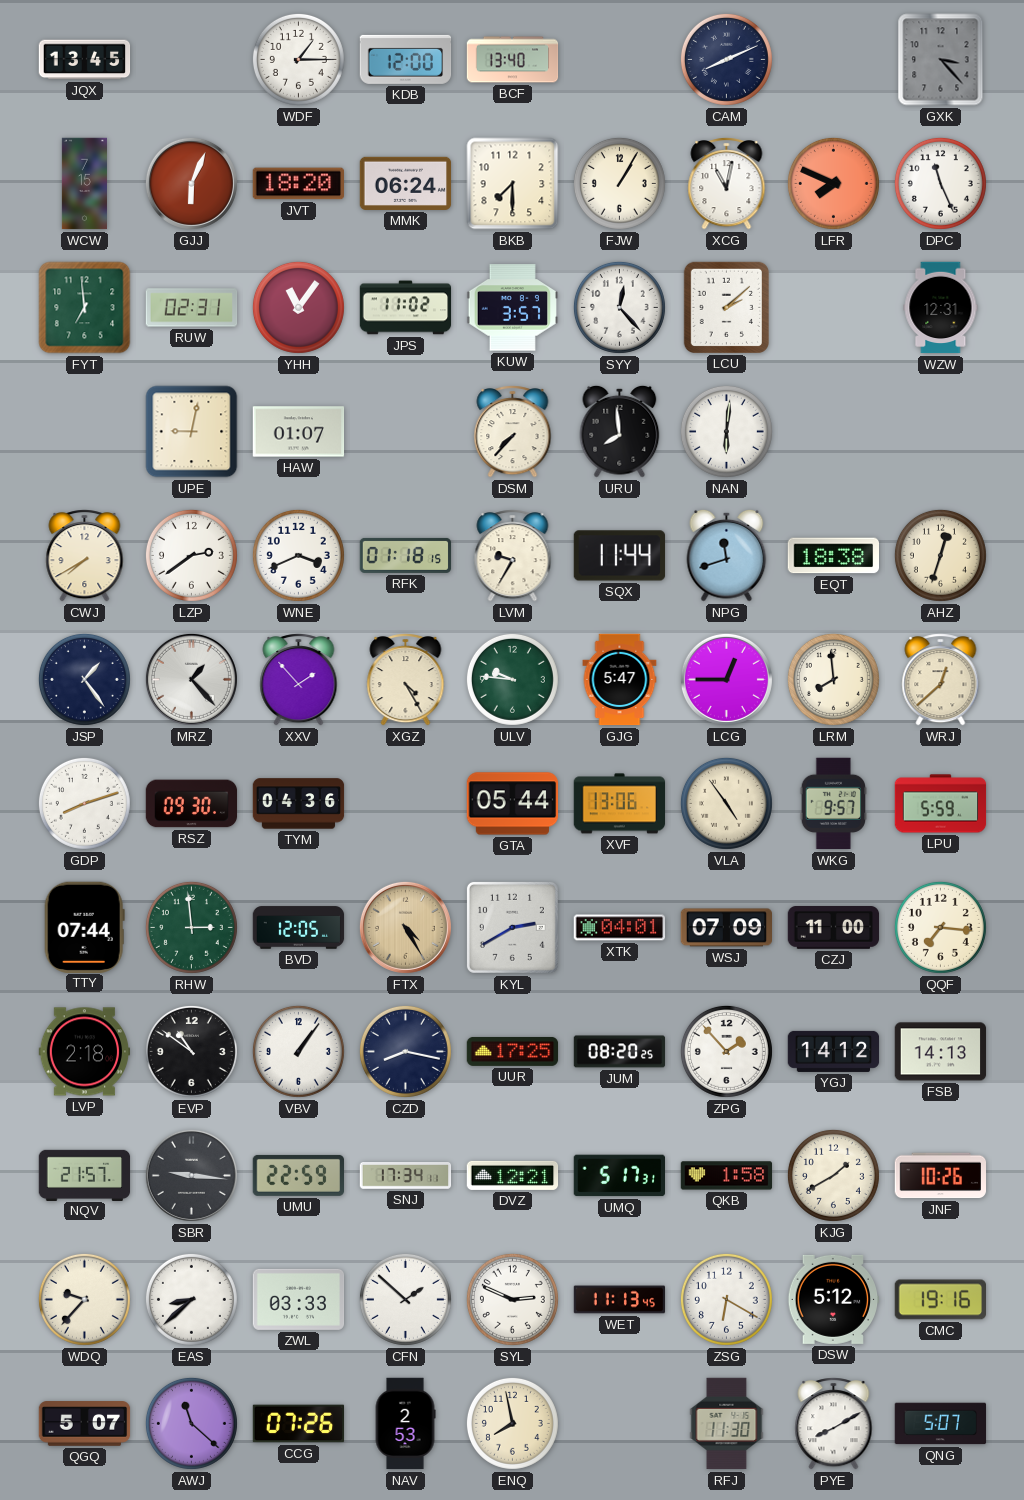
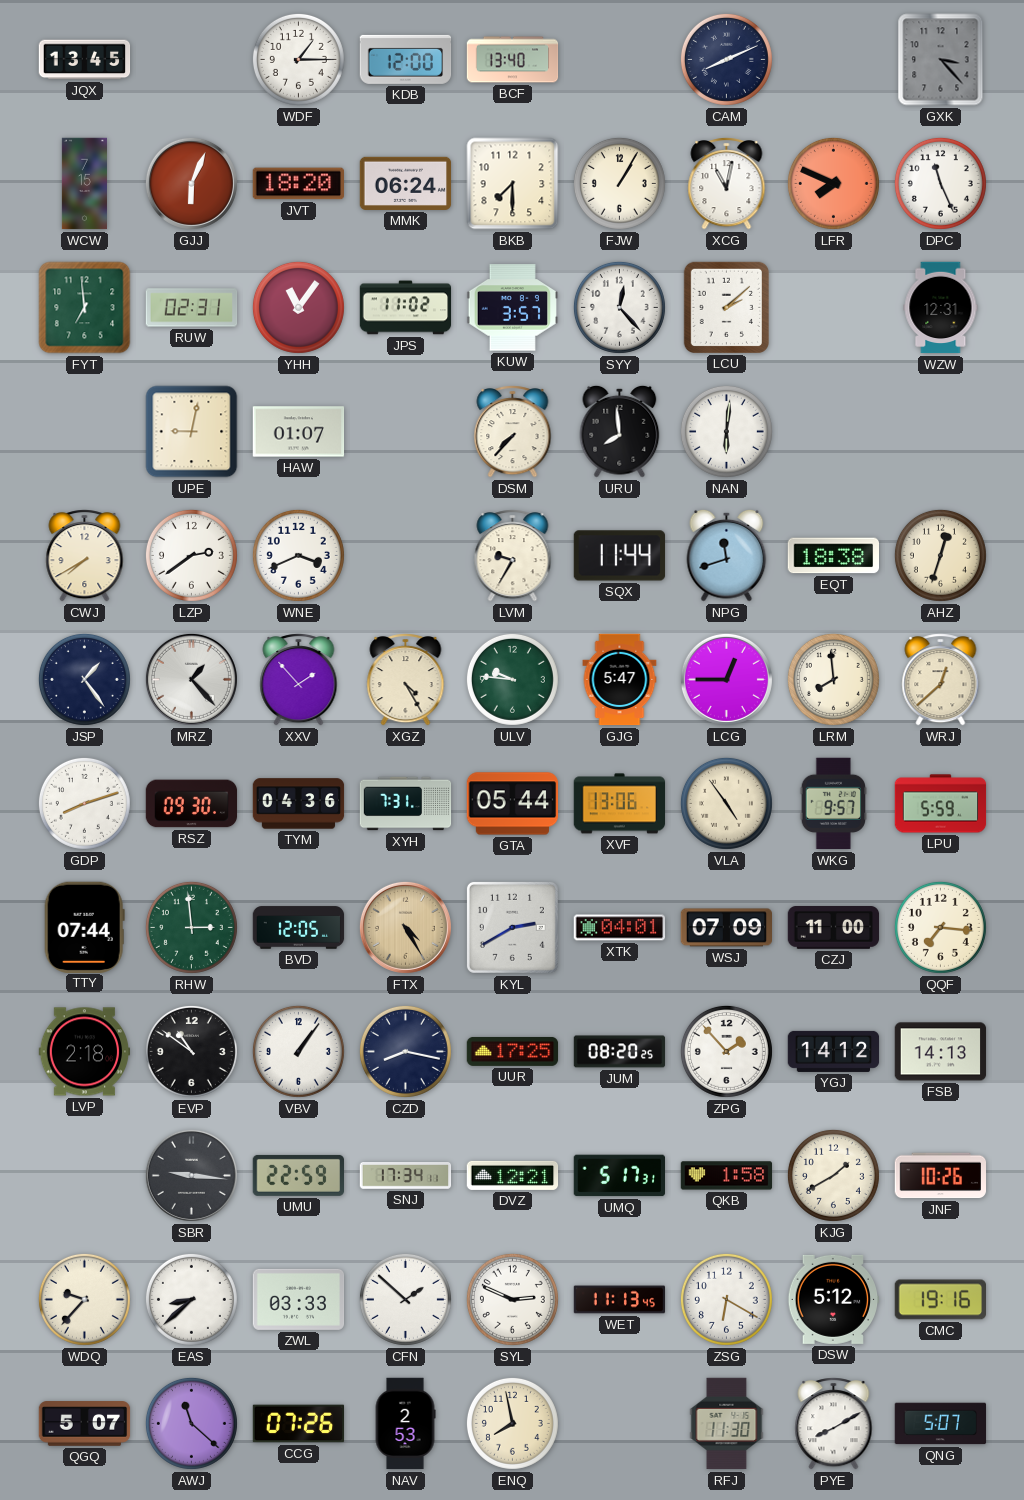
RFK: 01:18 -> none
XYH: none -> 7:31
NQV: 21:57 -> none
